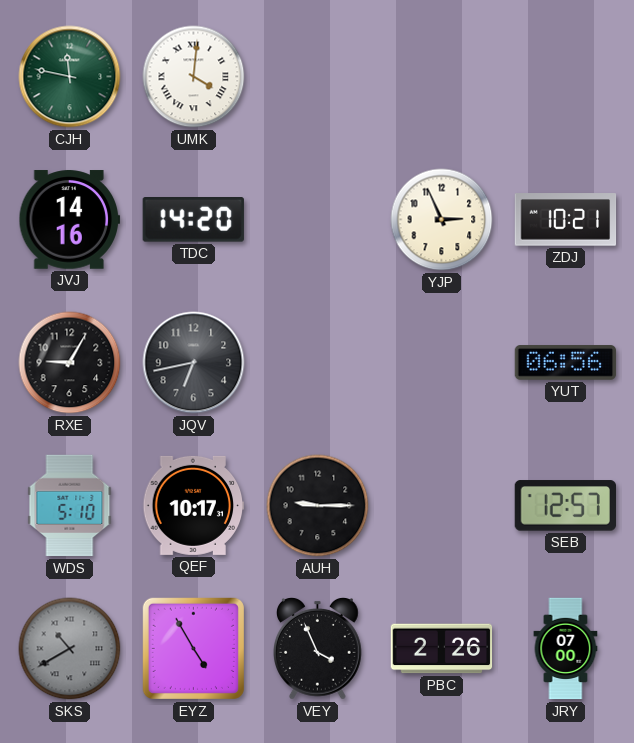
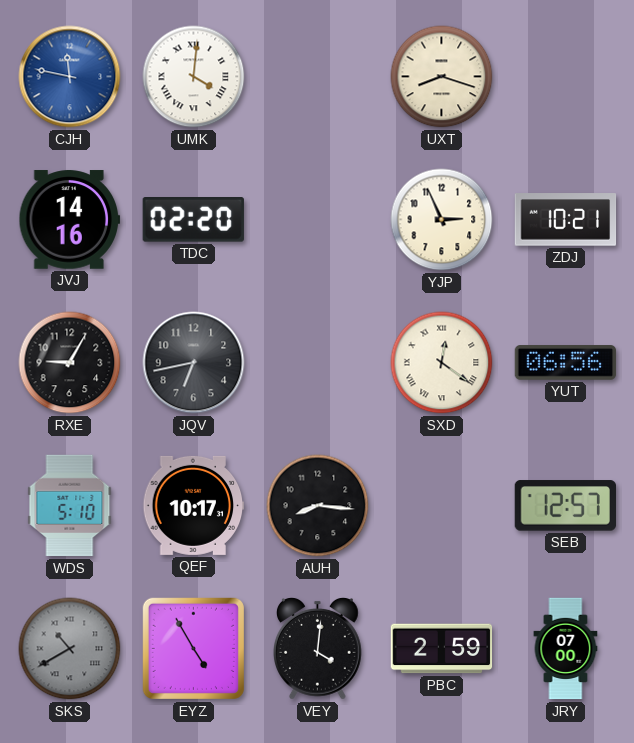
CJH dial: green -> blue
UXT: none -> 8:18
TDC: 14:20 -> 02:20
SXD: none -> 12:21
AUH: 9:15 -> 8:16
VEY: 3:56 -> 4:01
PBC: 2:26 -> 2:59
